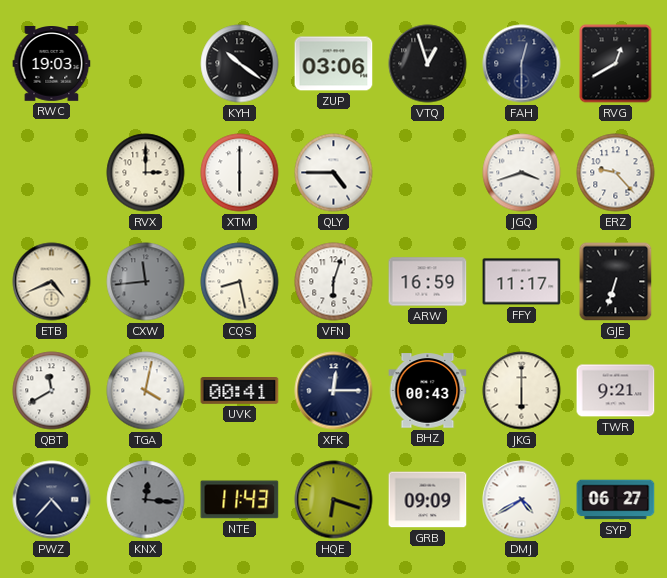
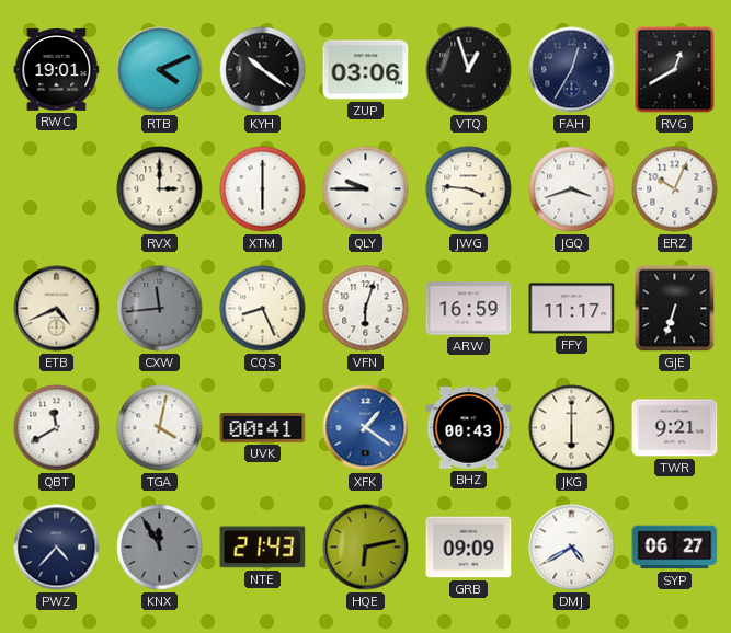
RWC: 19:03 -> 19:01
RTB: none -> 4:11
FAH: 12:30 -> 12:35
QLY: 4:45 -> 9:45
JWG: none -> 3:46
ERZ: 9:23 -> 10:04
CQS: 8:28 -> 8:26
XFK: 12:15 -> 1:21
XFK dial: navy -> blue
KNX: 12:16 -> 11:55
NTE: 11:43 -> 21:43
HQE: 6:18 -> 6:13
